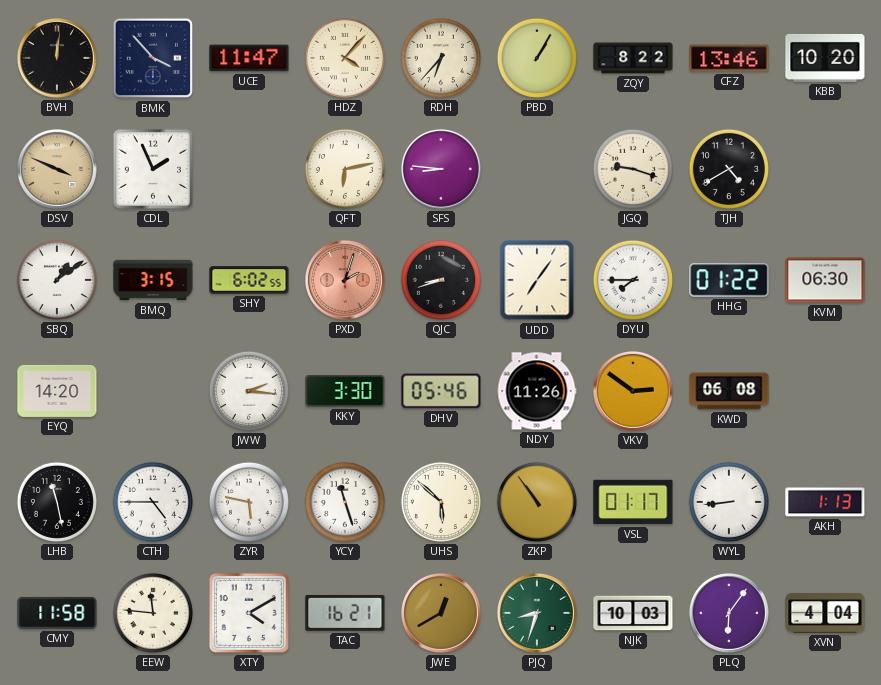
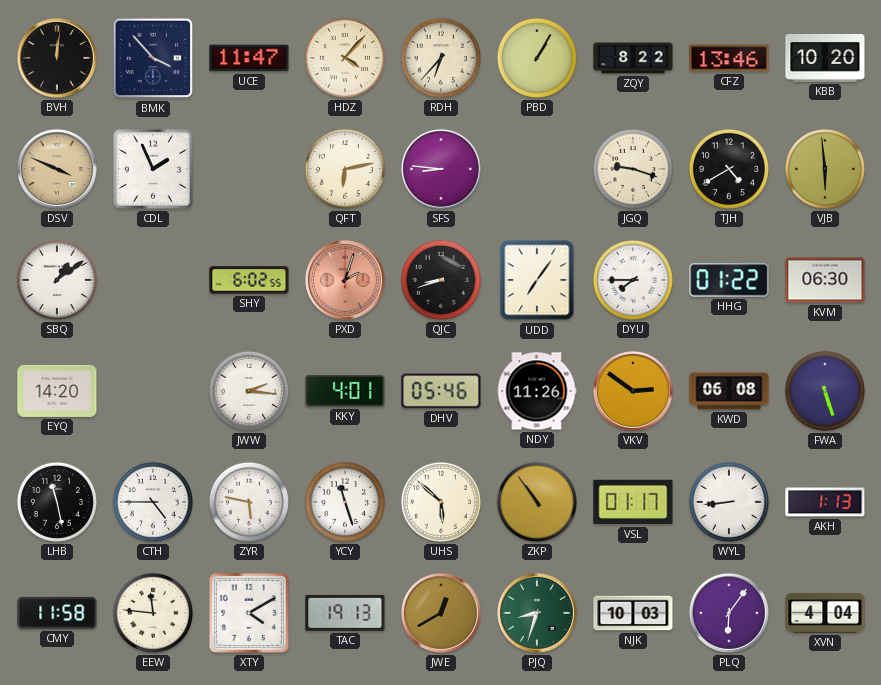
VJB: none -> 5:59
BMQ: 3:15 -> none
KKY: 3:30 -> 4:01
FWA: none -> 5:27
TAC: 16:21 -> 19:13
